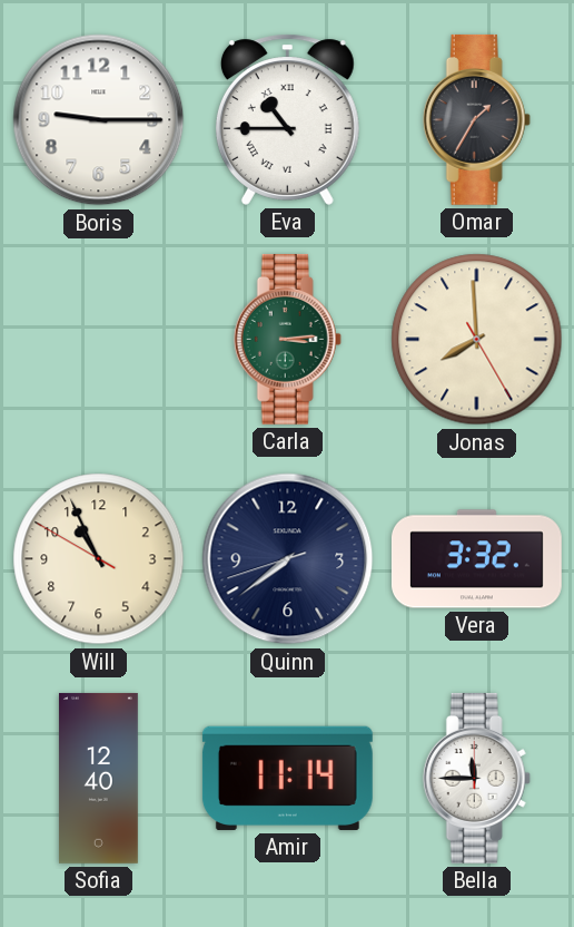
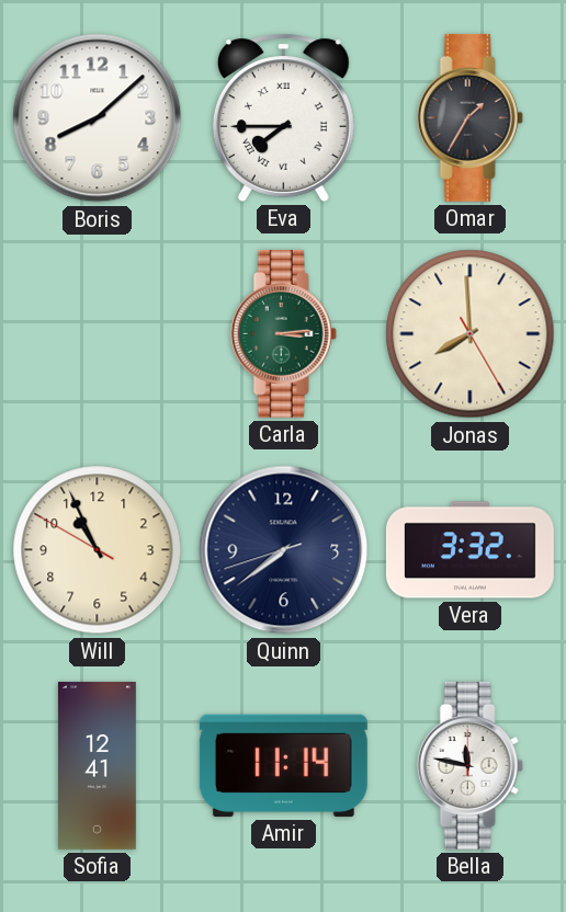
Boris: 9:15 -> 8:08
Eva: 10:45 -> 7:45
Sofia: 12:40 -> 12:41
Bella: 11:45 -> 11:47
